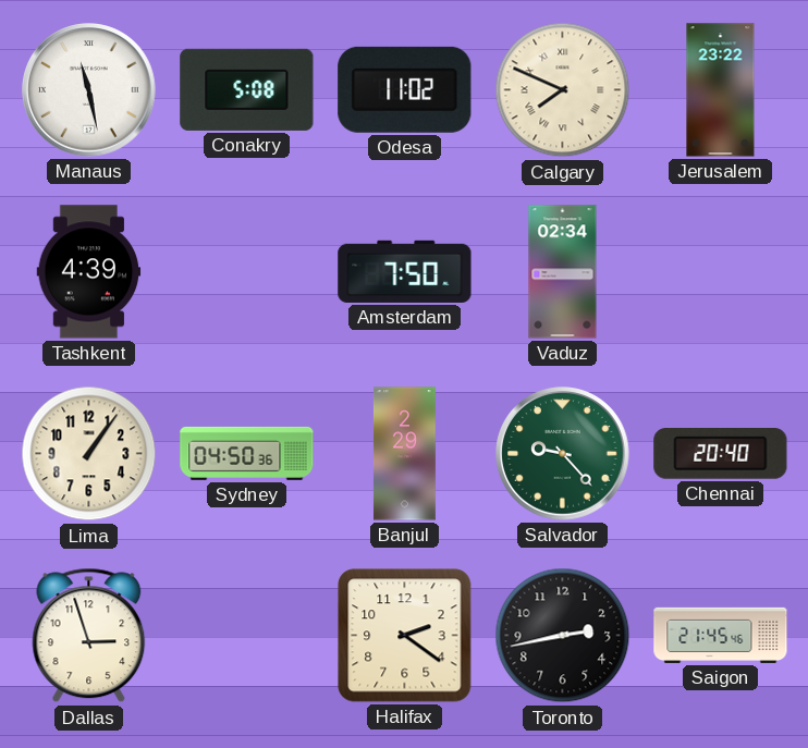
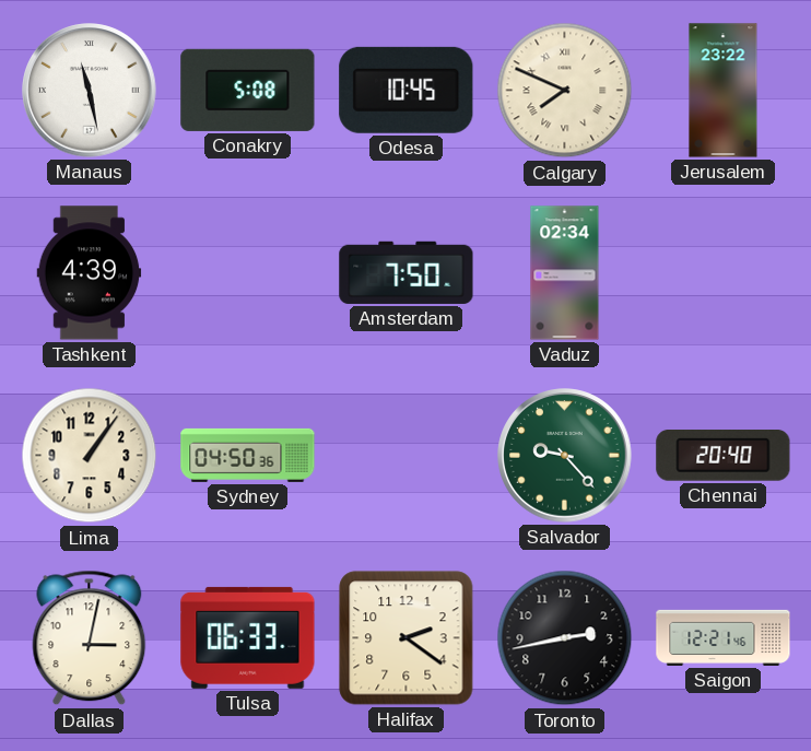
Odesa: 11:02 -> 10:45
Banjul: 2:29 -> none
Dallas: 2:57 -> 3:02
Tulsa: none -> 06:33
Saigon: 21:45 -> 12:21
